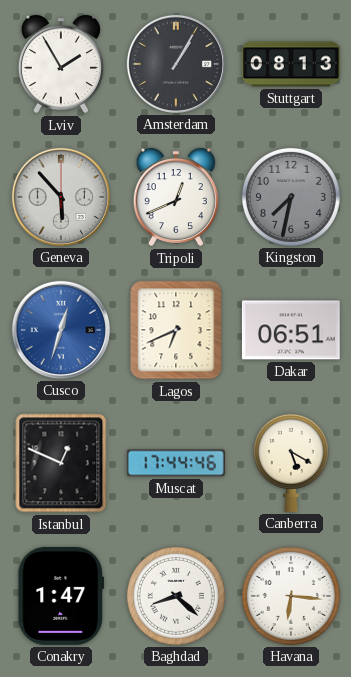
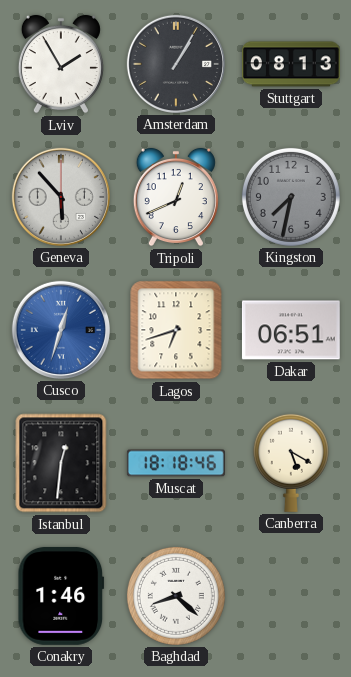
Lagos: 6:41 -> 6:42
Istanbul: 12:49 -> 12:31
Muscat: 17:44 -> 18:18
Conakry: 1:47 -> 1:46
Havana: 6:16 -> none
